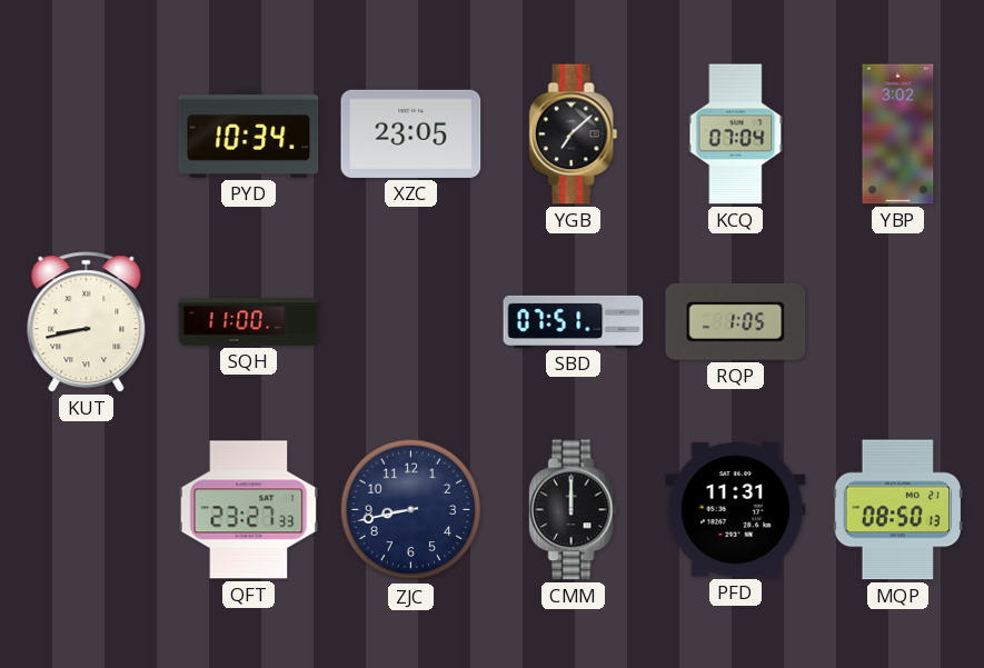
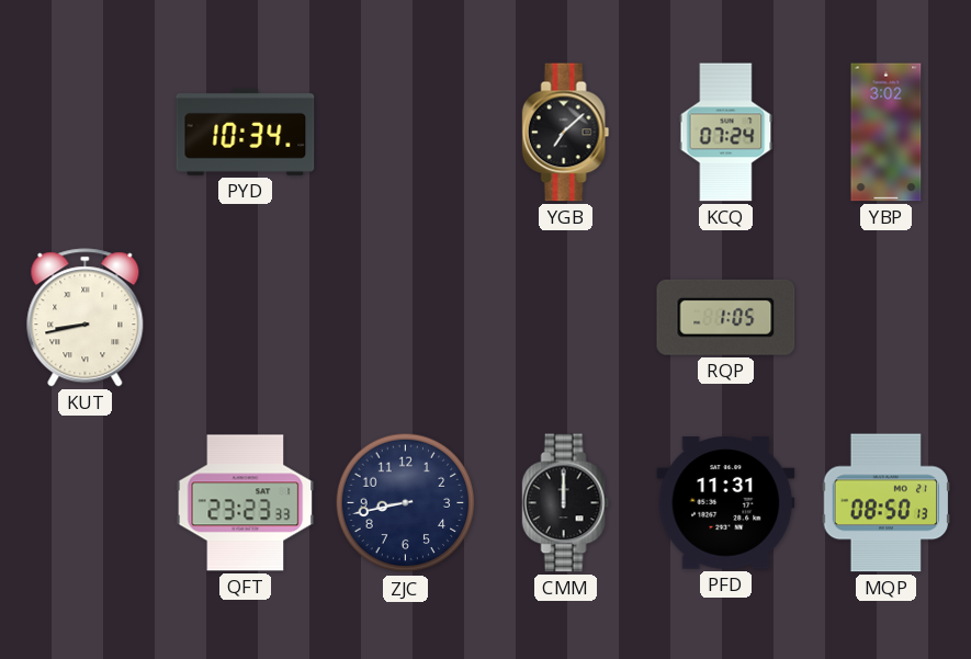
XZC: 23:05 -> none
KCQ: 07:04 -> 07:24
SQH: 11:00 -> none
SBD: 07:51 -> none
QFT: 23:27 -> 23:23
